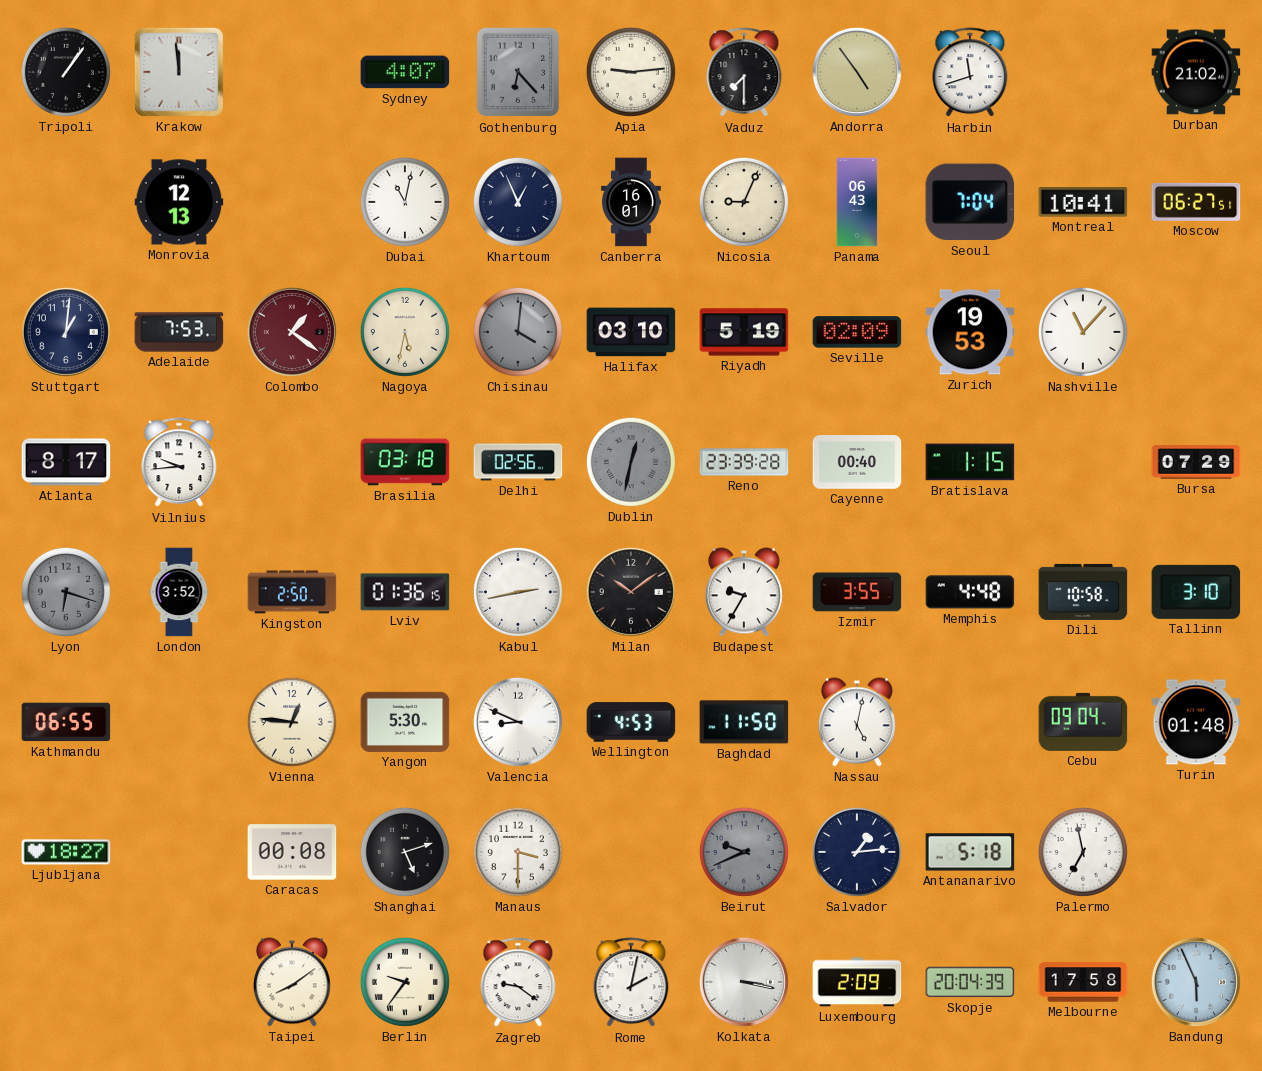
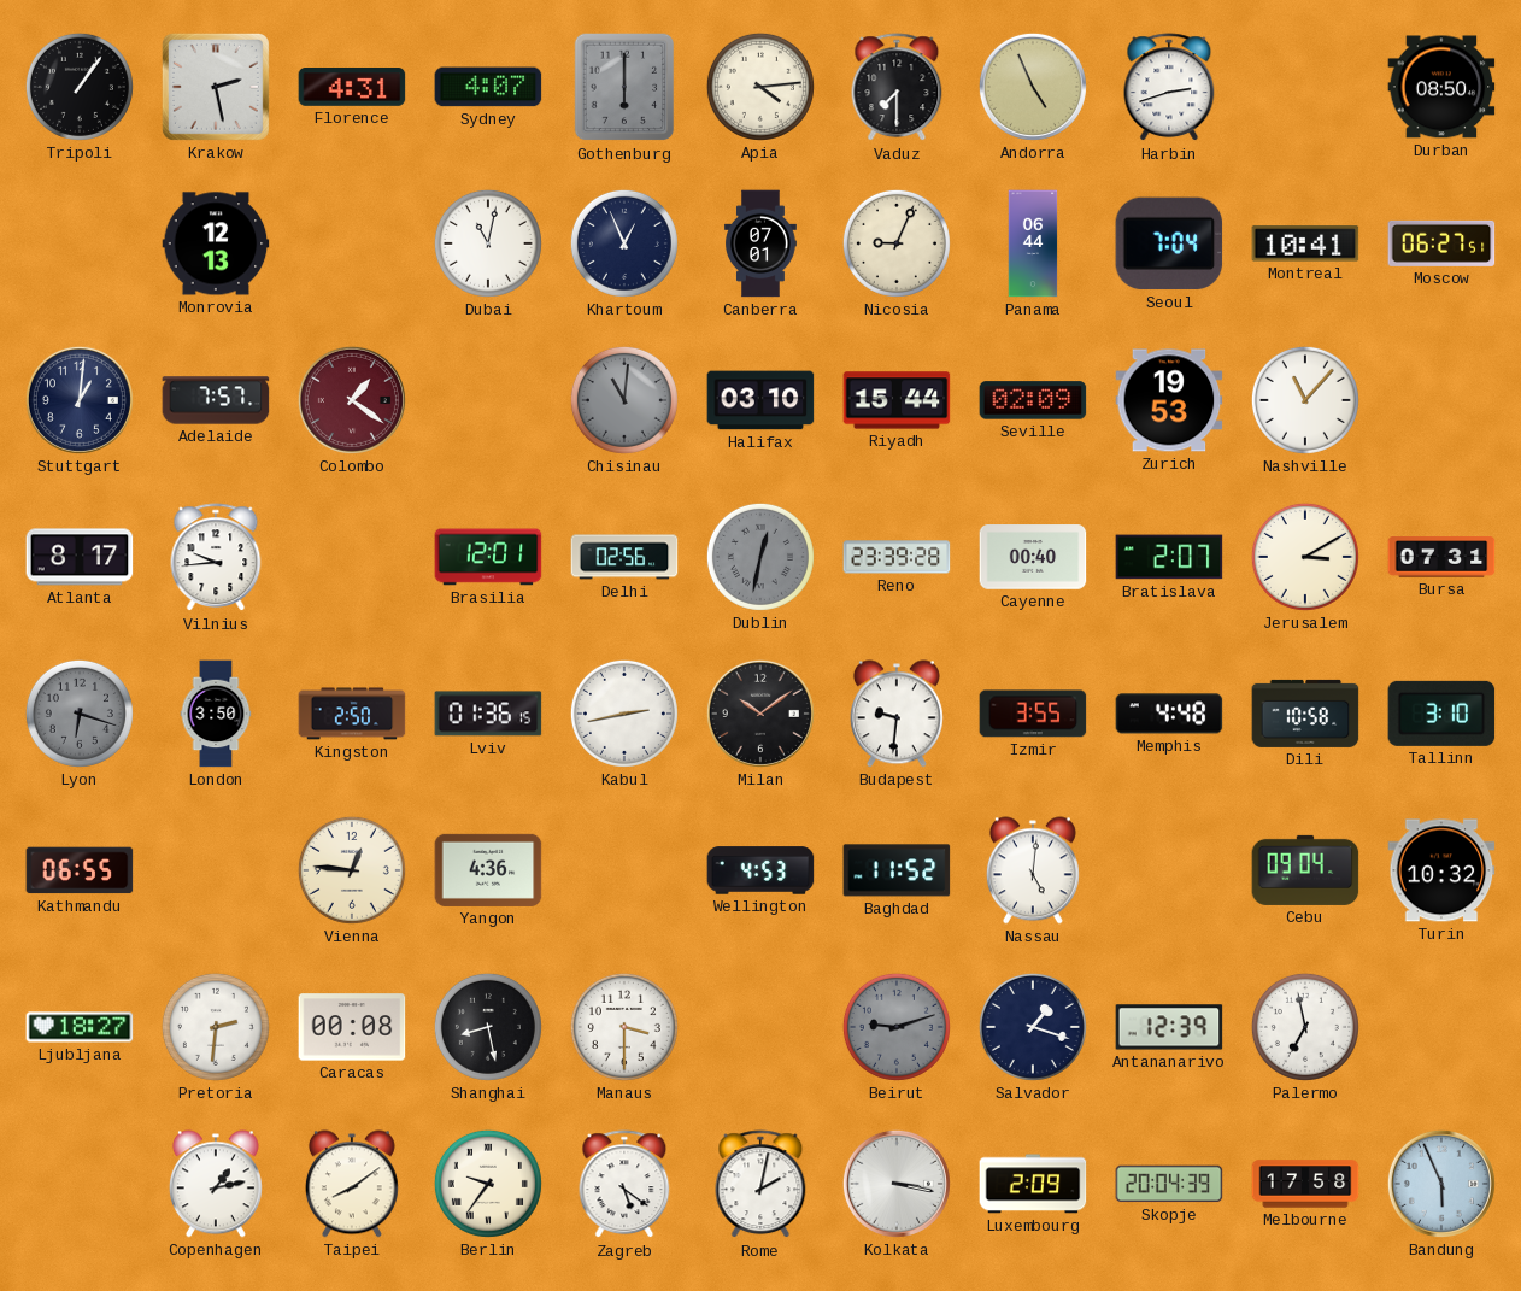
Krakow: 11:59 -> 2:28
Florence: none -> 4:31
Gothenburg: 6:23 -> 6:00
Apia: 9:14 -> 4:14
Andorra: 4:54 -> 4:56
Harbin: 11:42 -> 2:42
Durban: 21:02 -> 08:50
Canberra: 16:01 -> 07:01
Panama: 06:43 -> 06:44
Adelaide: 7:53 -> 7:57
Nagoya: 5:32 -> none
Chisinau: 4:01 -> 11:01
Riyadh: 5:19 -> 15:44
Brasilia: 03:18 -> 12:01
Bratislava: 1:15 -> 2:07
Jerusalem: none -> 3:10
Bursa: 07:29 -> 07:31
London: 3:52 -> 3:50
Budapest: 9:35 -> 9:31
Yangon: 5:30 -> 4:36
Valencia: 8:49 -> none
Baghdad: 11:50 -> 11:52
Nassau: 5:02 -> 5:01
Turin: 01:48 -> 10:32
Pretoria: none -> 2:31
Shanghai: 5:12 -> 8:28
Beirut: 9:41 -> 9:12
Salvador: 1:14 -> 1:18
Antananarivo: 5:18 -> 12:39
Copenhagen: none -> 1:13
Zagreb: 9:21 -> 5:21
